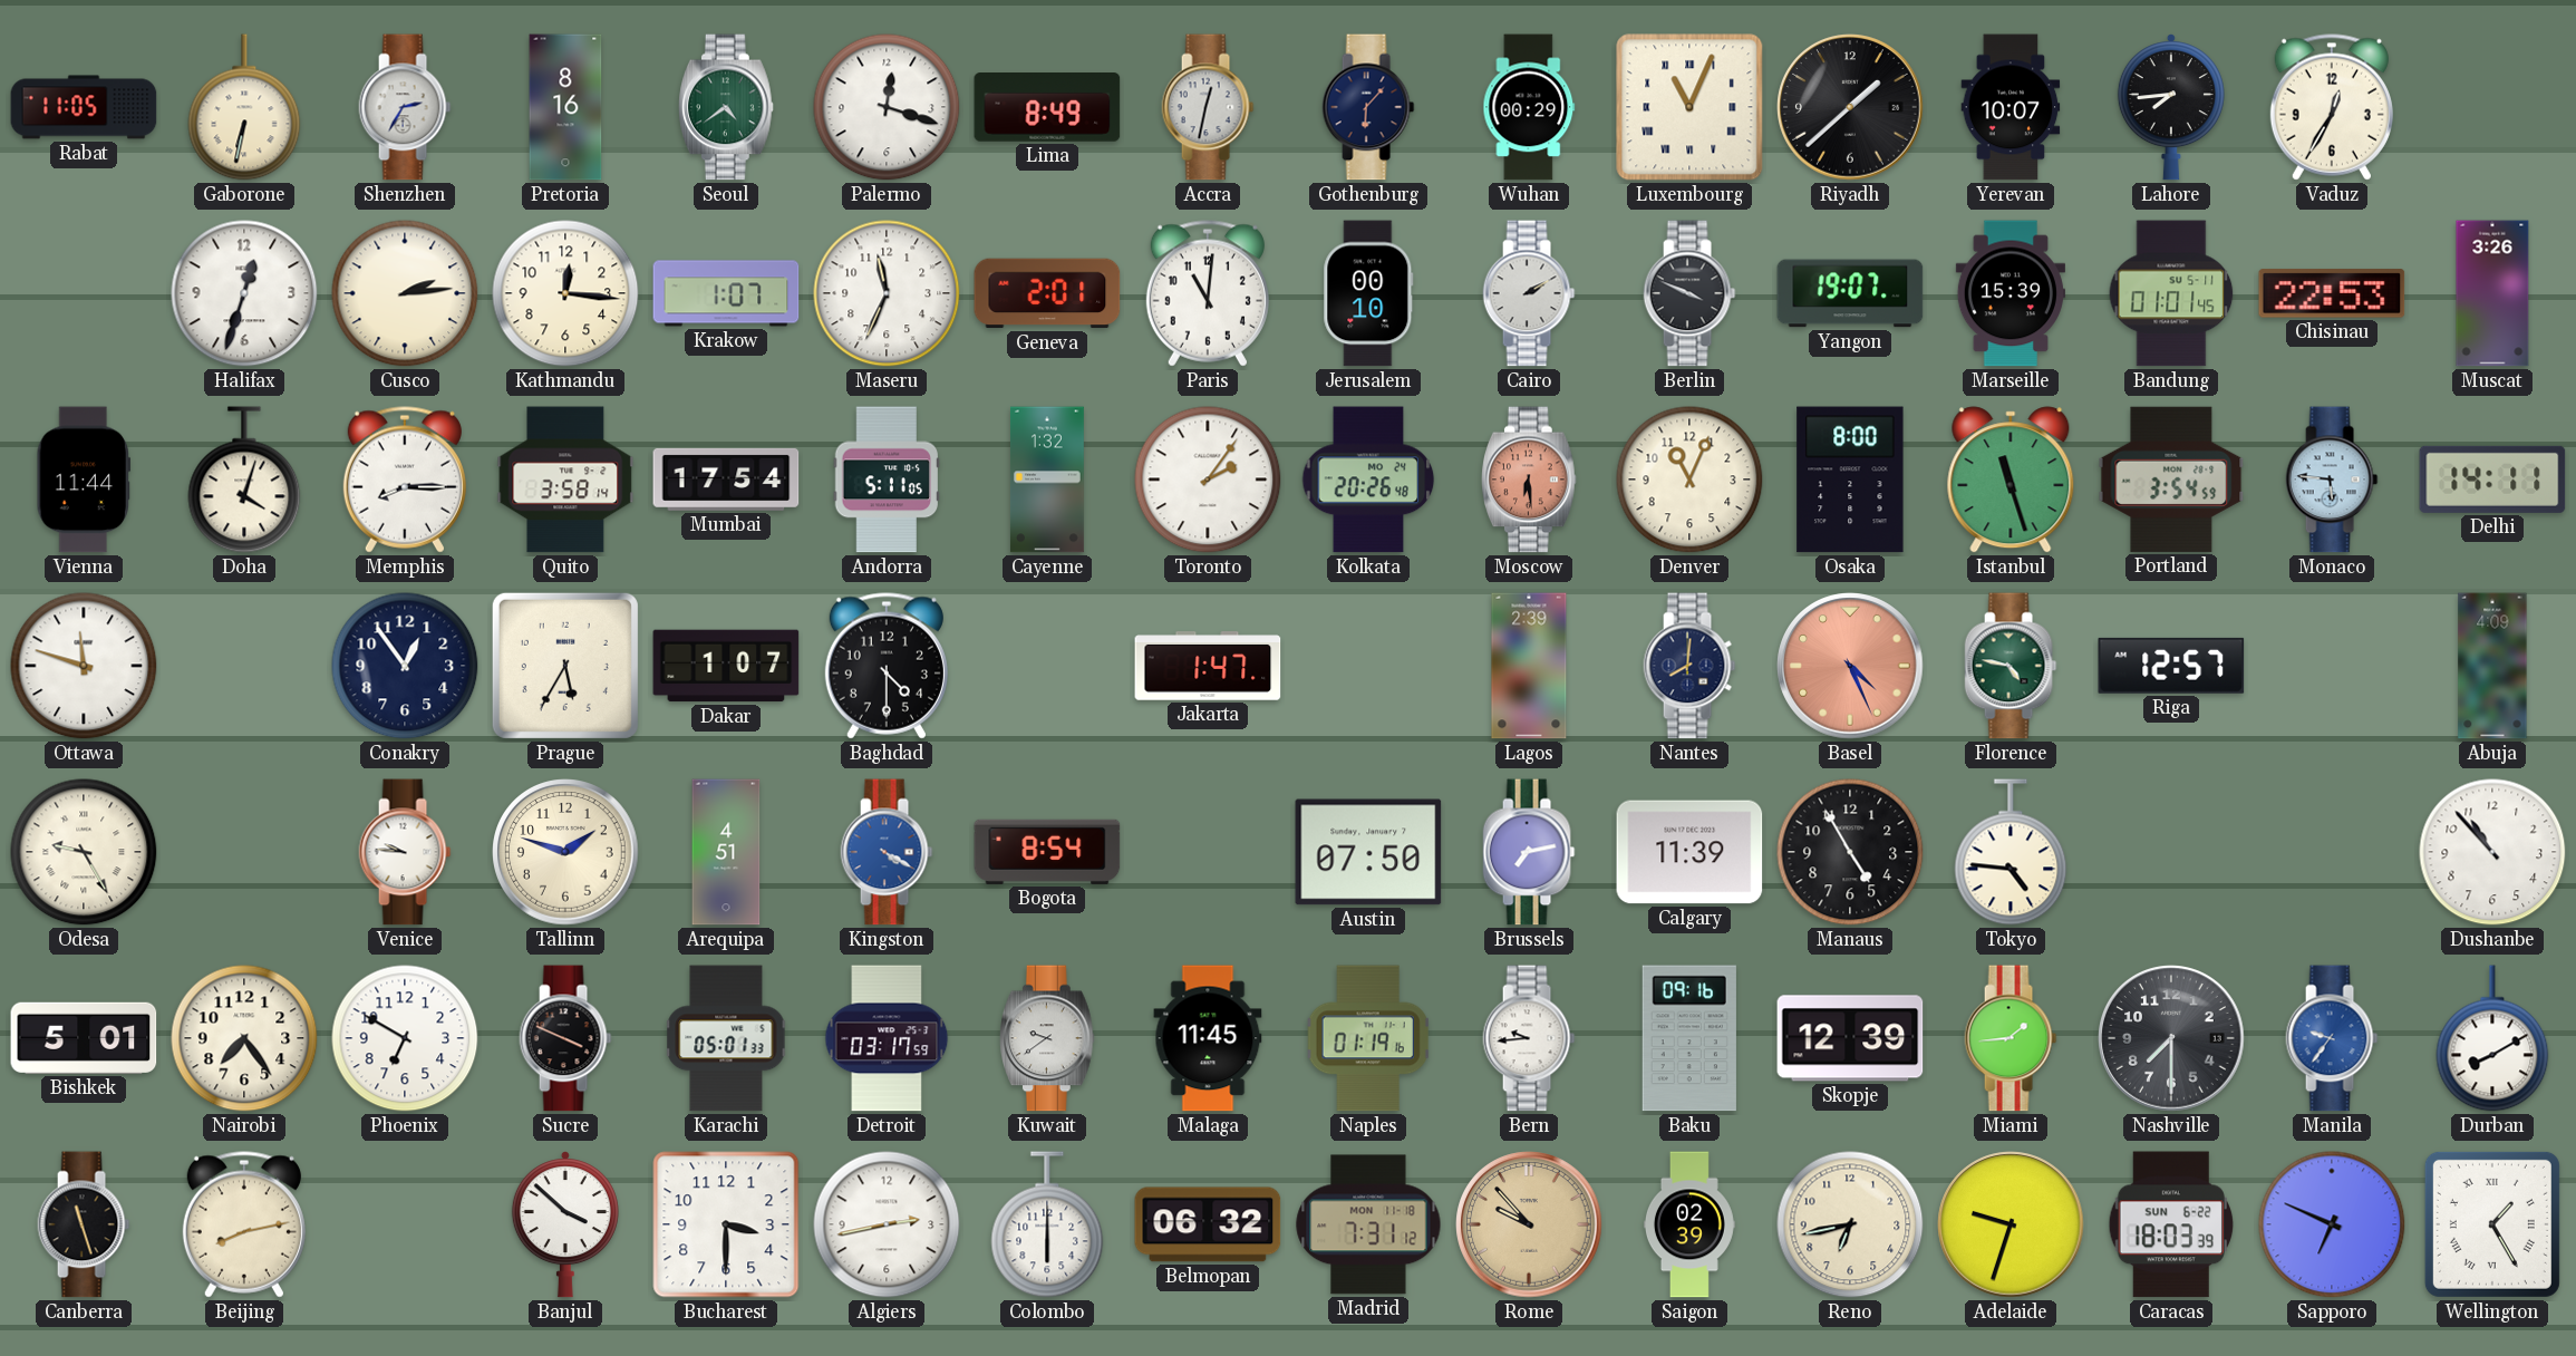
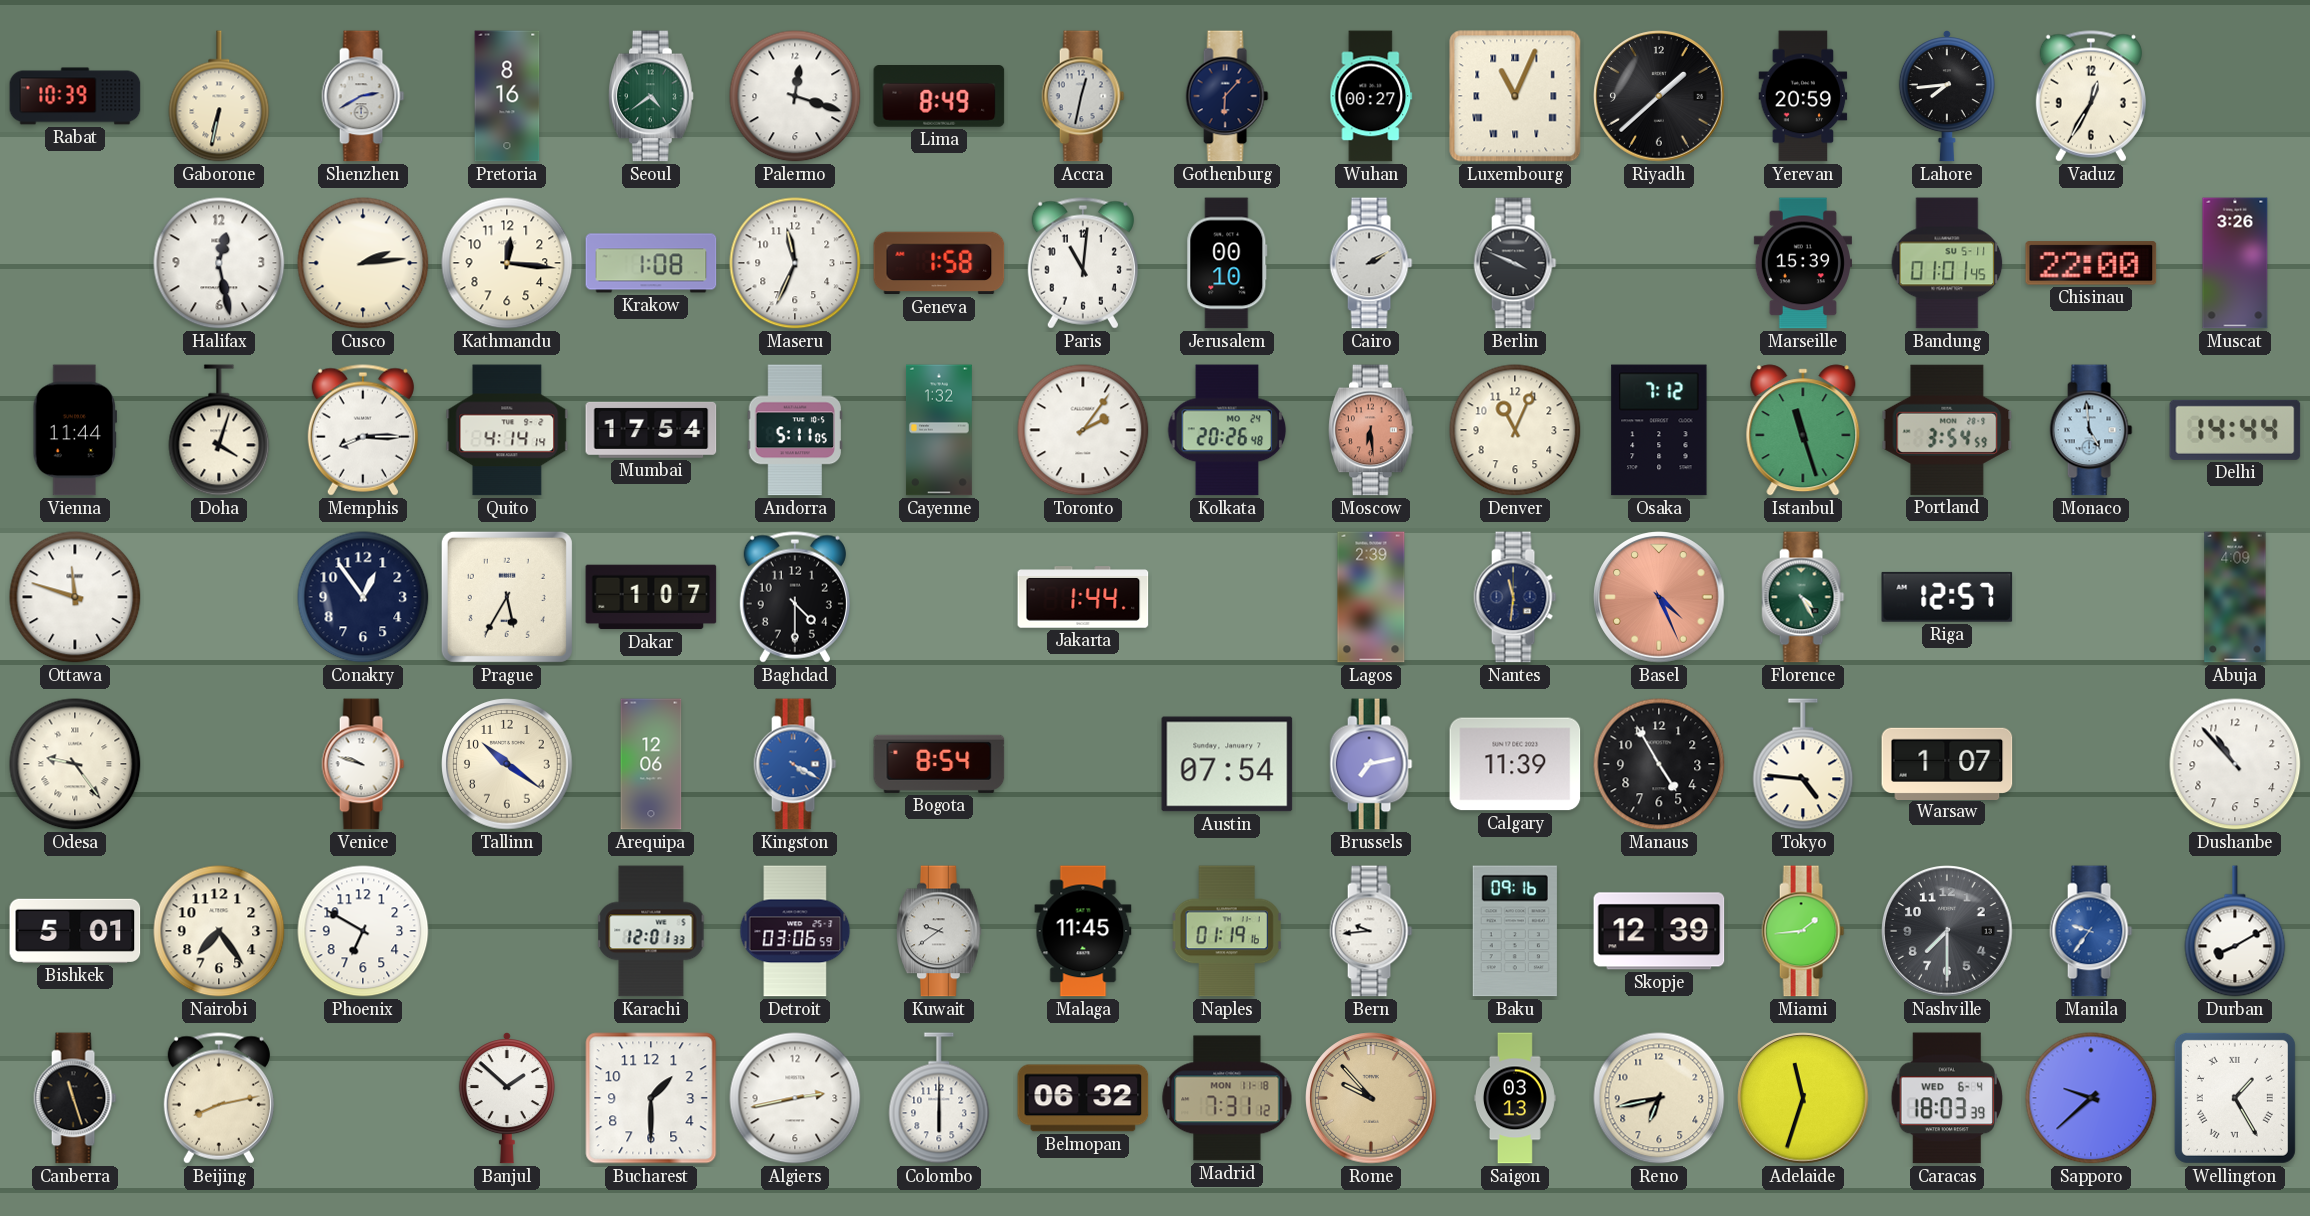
Rabat: 11:05 -> 10:39
Shenzhen: 2:35 -> 2:40
Wuhan: 00:29 -> 00:27
Yerevan: 10:07 -> 20:59
Halifax: 12:33 -> 12:28
Krakow: 1:07 -> 1:08
Geneva: 2:01 -> 1:58
Yangon: 19:07 -> none
Chisinau: 22:53 -> 22:00
Quito: 3:58 -> 4:14
Osaka: 8:00 -> 7:12
Monaco: 5:46 -> 4:59
Delhi: 14:11 -> 14:44
Jakarta: 1:47 -> 1:44
Nantes: 8:01 -> 11:31
Florence: 4:47 -> 4:25
Odesa: 9:25 -> 9:24
Venice: 9:46 -> 9:48
Tallinn: 1:48 -> 10:21
Arequipa: 4:51 -> 12:06
Austin: 07:50 -> 07:54
Warsaw: none -> 1:07
Sucre: 3:49 -> none
Karachi: 05:01 -> 12:01
Detroit: 03:17 -> 03:06
Banjul: 3:52 -> 1:52
Bucharest: 3:30 -> 1:30
Saigon: 02:39 -> 03:13
Adelaide: 9:33 -> 11:33
Caracas date: SUN 6-22 -> WED 6-4
Sapporo: 6:49 -> 9:38
